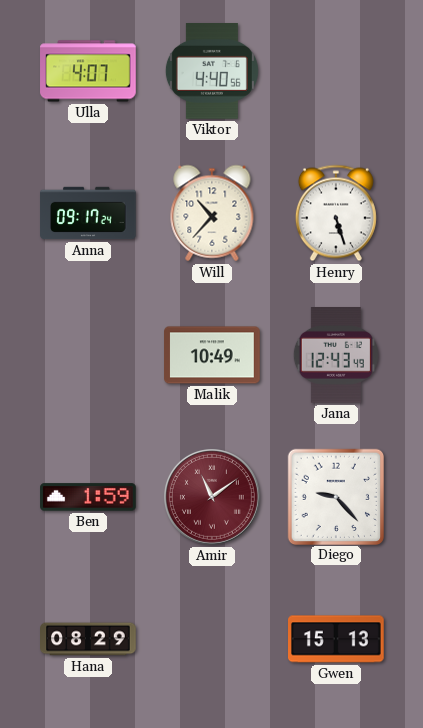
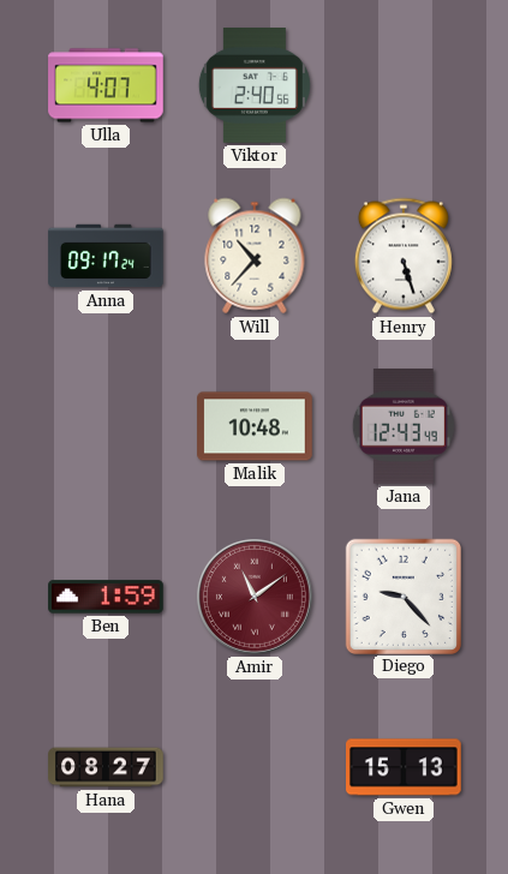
Viktor: 4:40 -> 2:40
Malik: 10:49 -> 10:48
Hana: 08:29 -> 08:27
